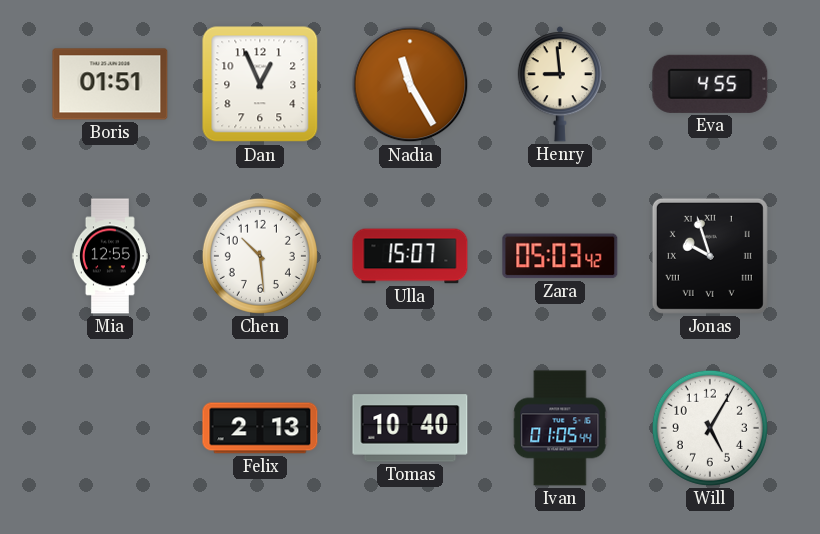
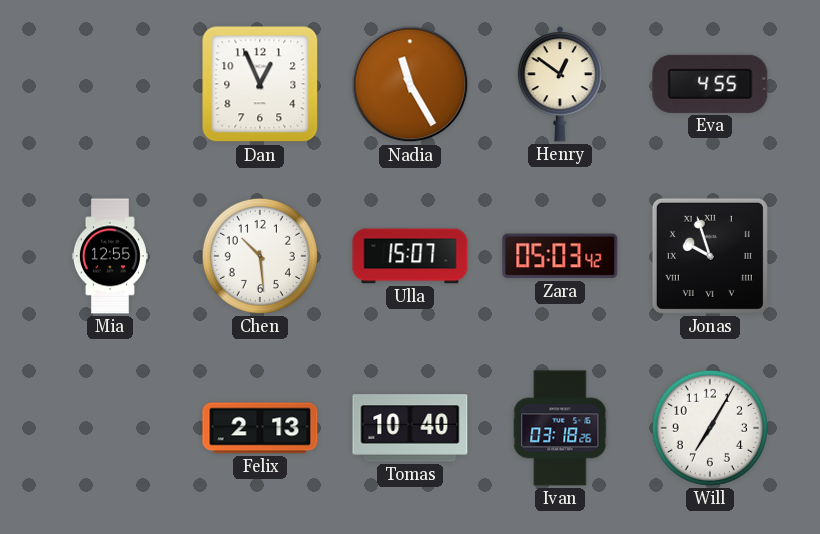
Boris: 01:51 -> none
Henry: 8:59 -> 12:51
Ivan: 01:05 -> 03:18
Will: 5:05 -> 7:05
